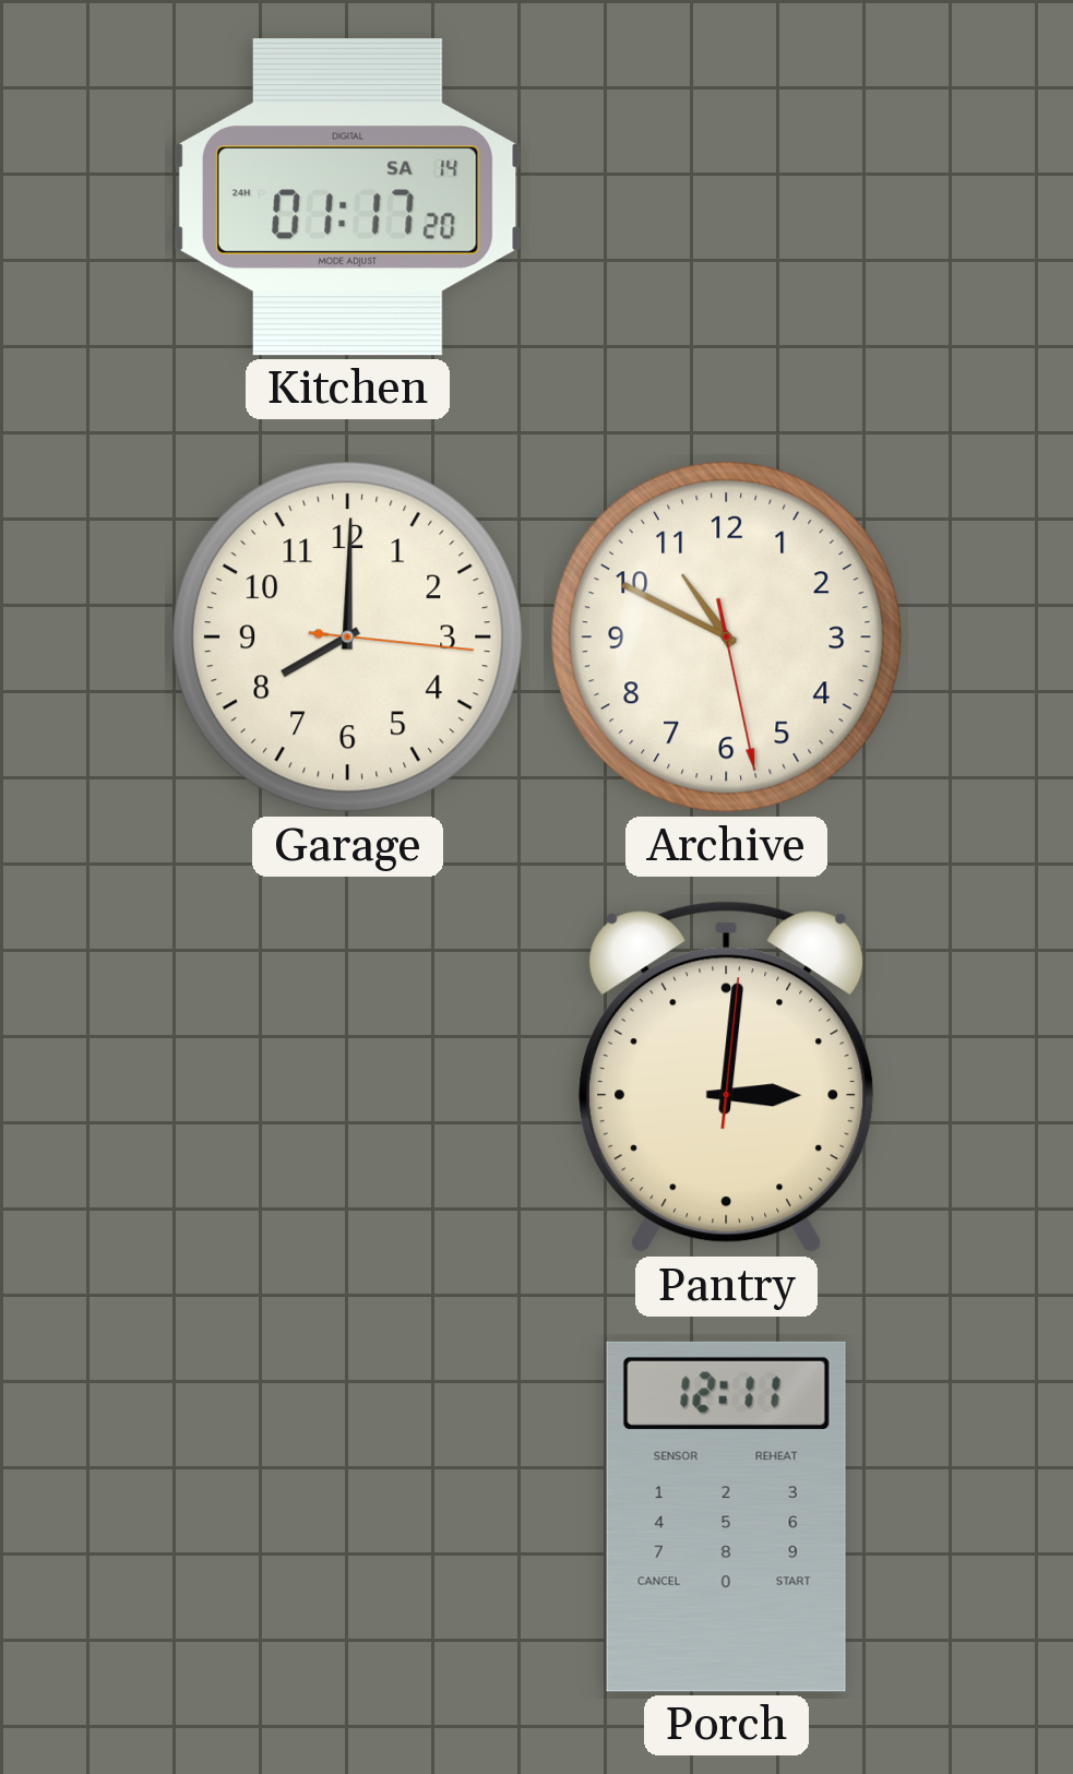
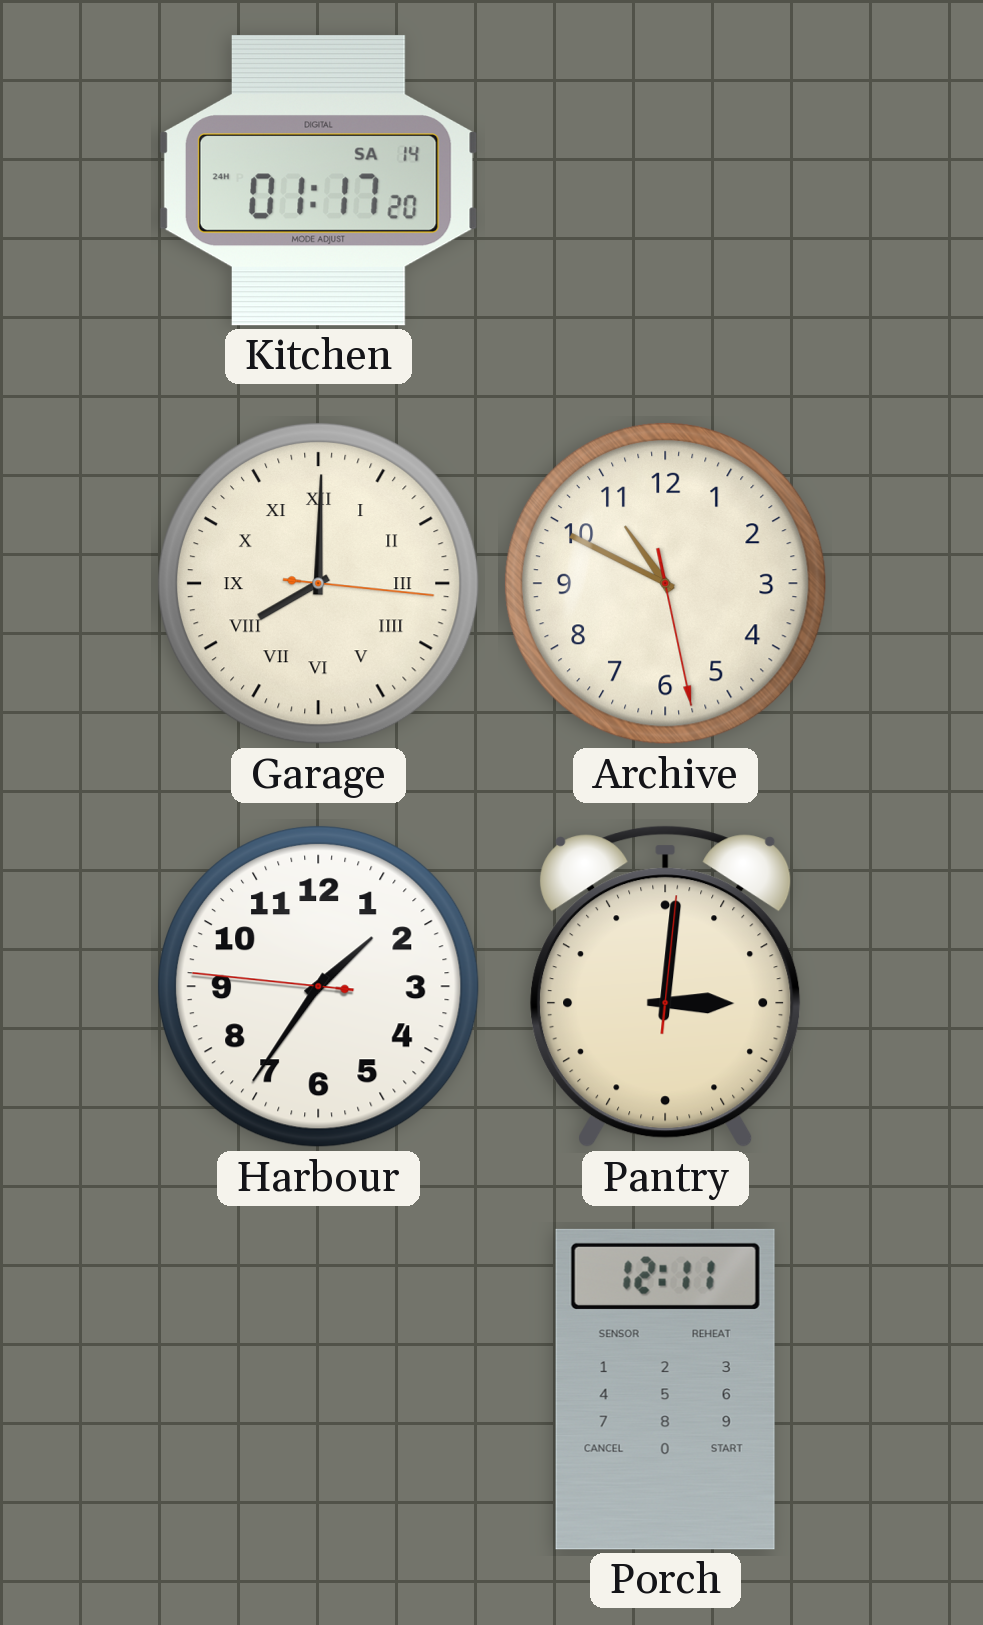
Garage numerals: Arabic -> Roman
Harbour: none -> 1:35
